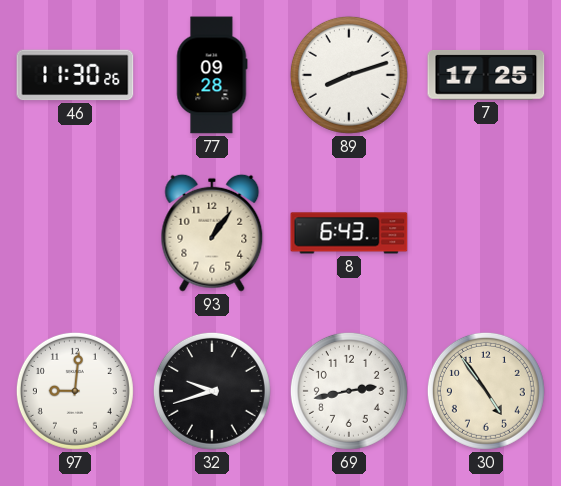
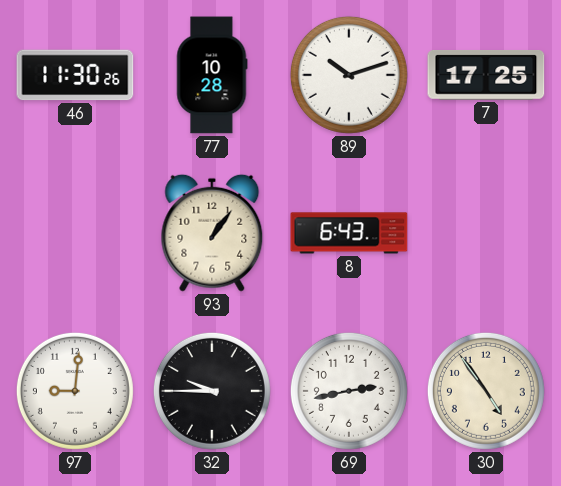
77: 09:28 -> 10:28
89: 8:12 -> 10:12
32: 9:42 -> 9:45
